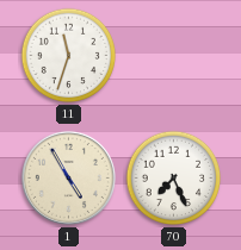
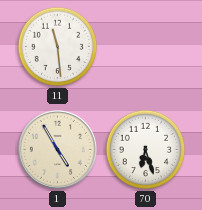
11: 11:33 -> 11:29
70: 7:26 -> 6:27
